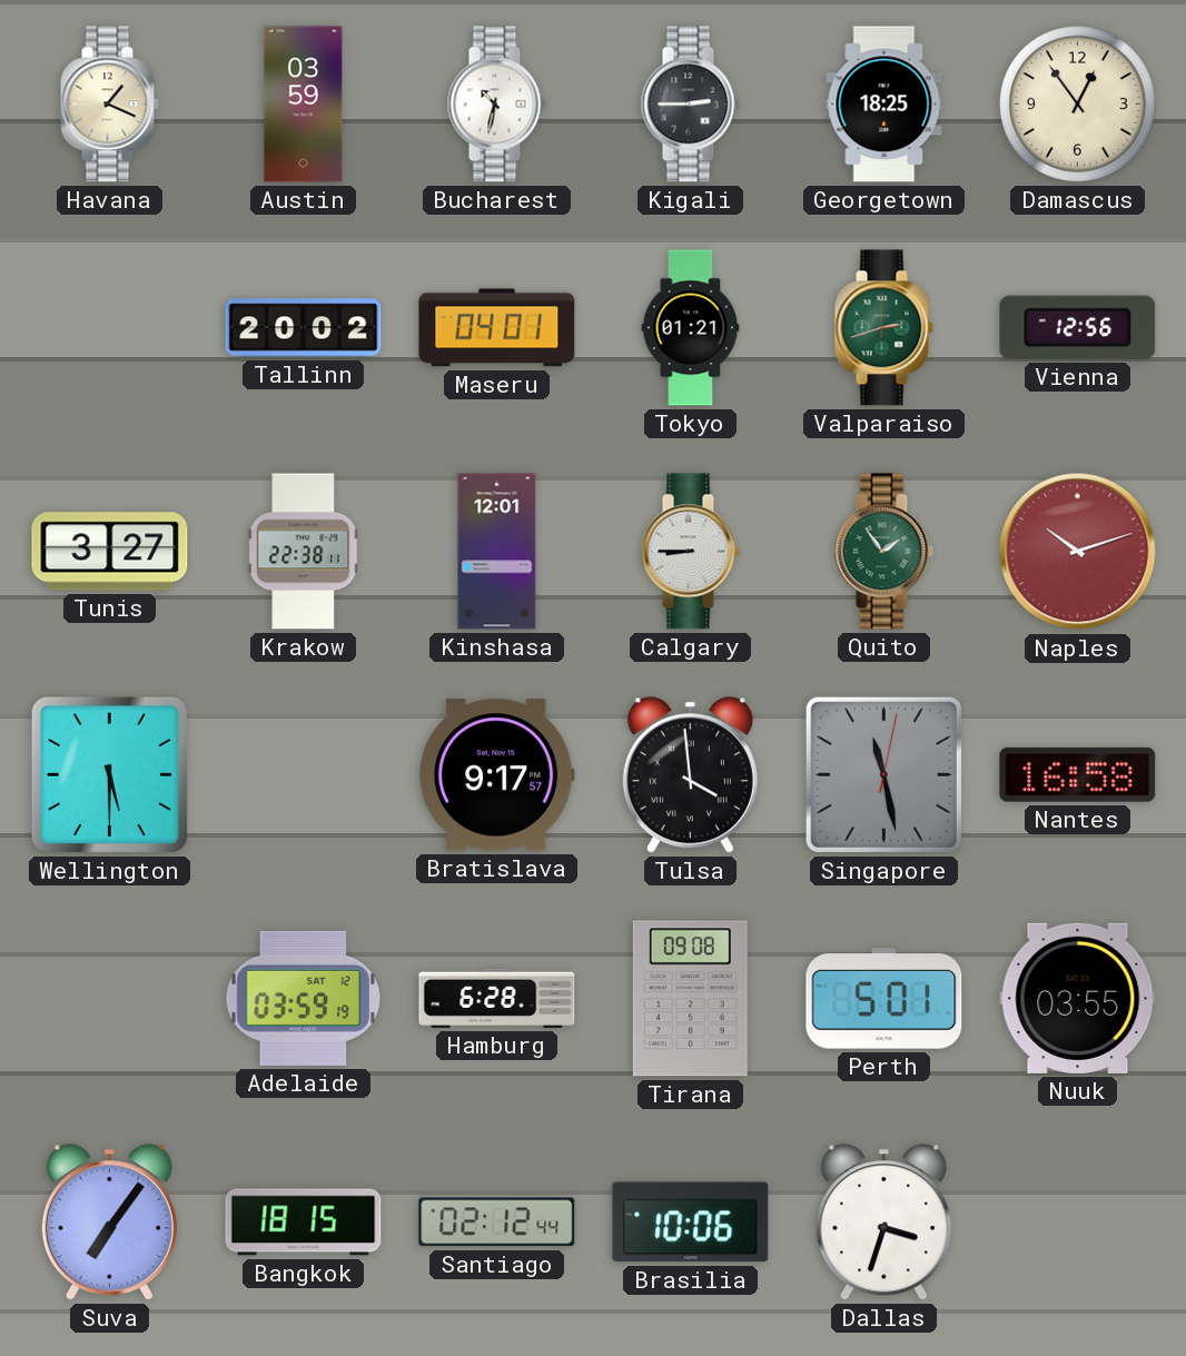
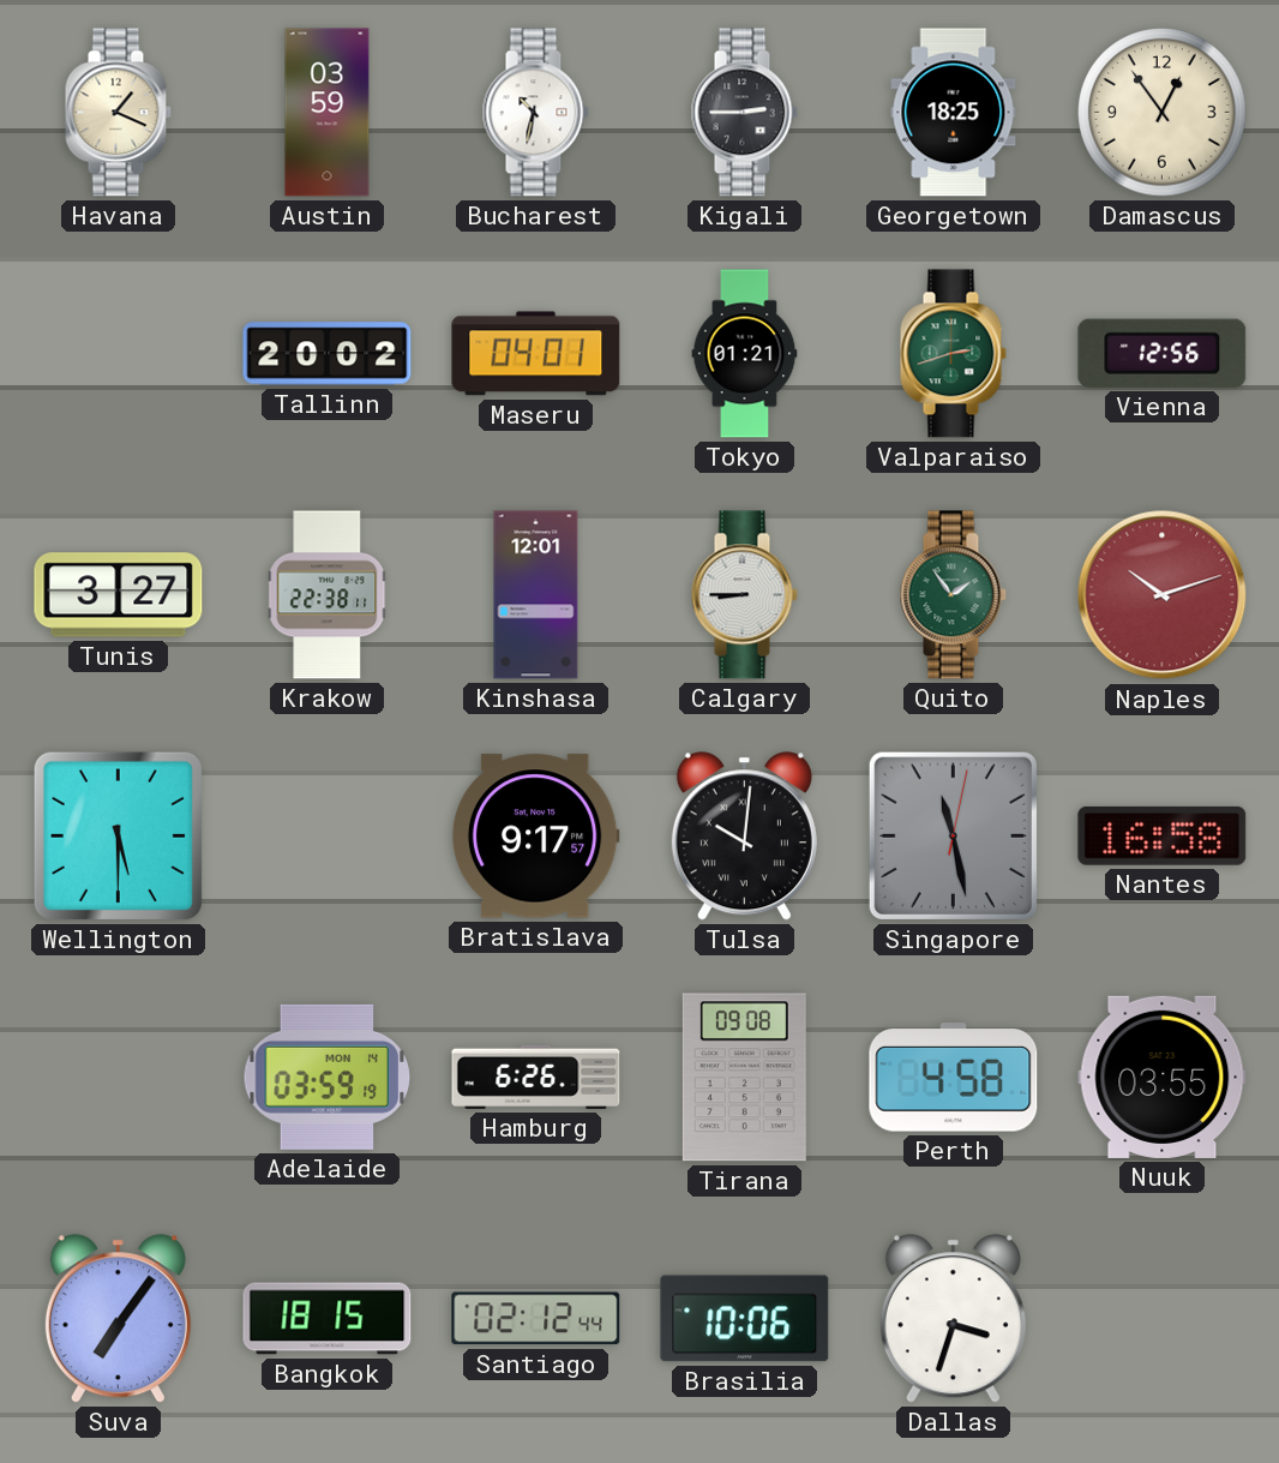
Tulsa: 3:59 -> 10:01
Adelaide date: SAT 12 -> MON 14
Hamburg: 6:28 -> 6:26
Perth: 5:01 -> 4:58
